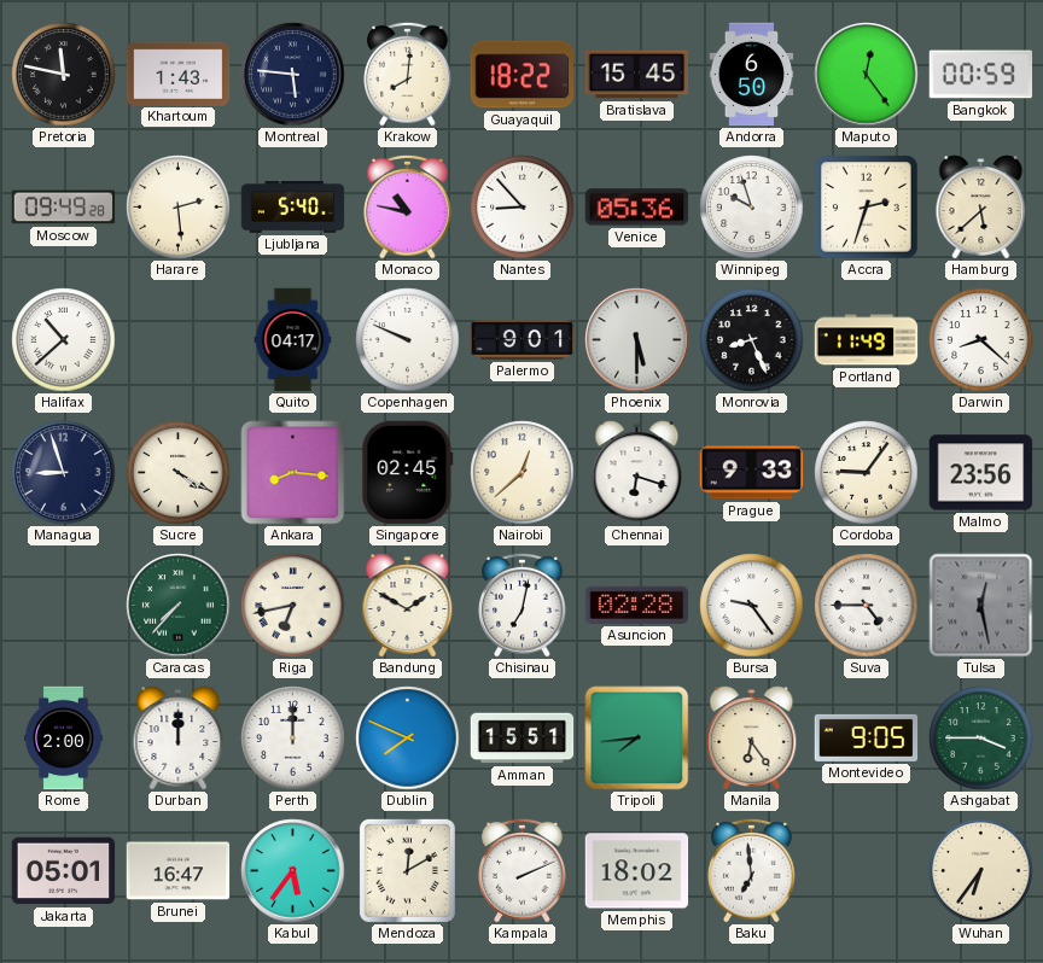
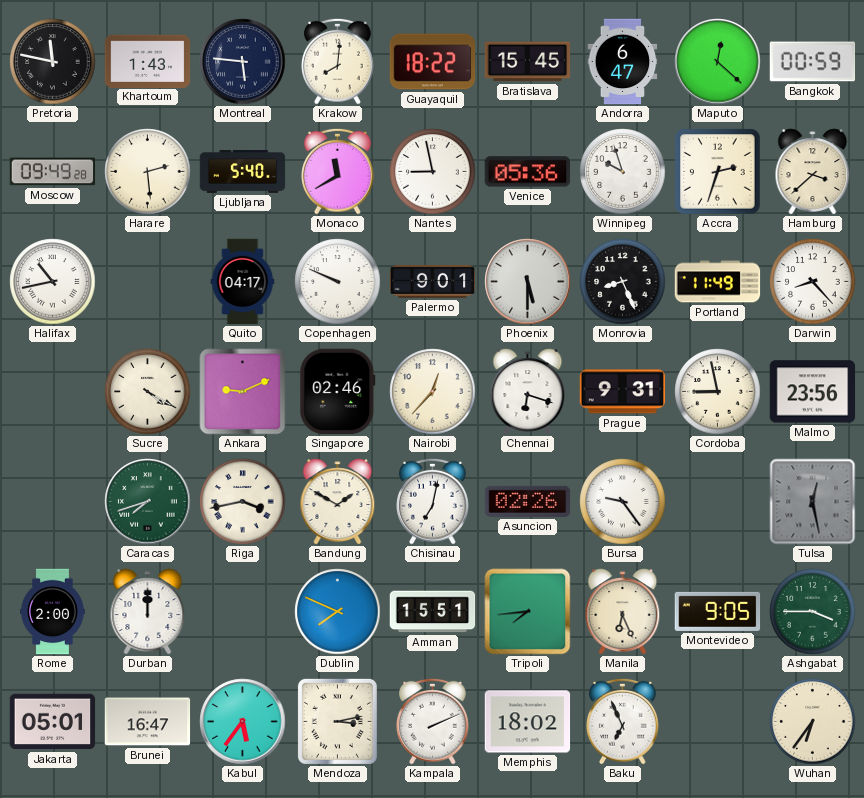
Andorra: 6:50 -> 6:47
Maputo: 12:24 -> 12:22
Monaco: 10:47 -> 11:40
Nantes: 8:53 -> 8:58
Hamburg: 5:38 -> 3:38
Halifax: 10:38 -> 10:43
Darwin: 8:22 -> 8:23
Managua: 8:57 -> none
Ankara: 8:16 -> 9:11
Singapore: 02:45 -> 02:46
Nairobi: 12:38 -> 12:37
Prague: 9:33 -> 9:31
Cordoba: 9:06 -> 8:58
Caracas: 7:37 -> 7:42
Riga: 6:43 -> 3:43
Asuncion: 02:28 -> 02:26
Suva: 4:45 -> none
Perth: 12:00 -> none
Manila: 6:24 -> 6:26
Mendoza: 12:10 -> 3:13
Baku: 6:59 -> 6:56
